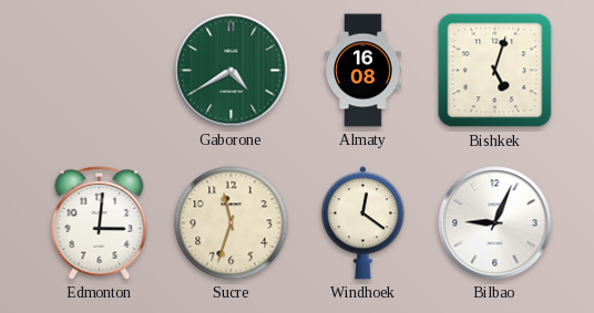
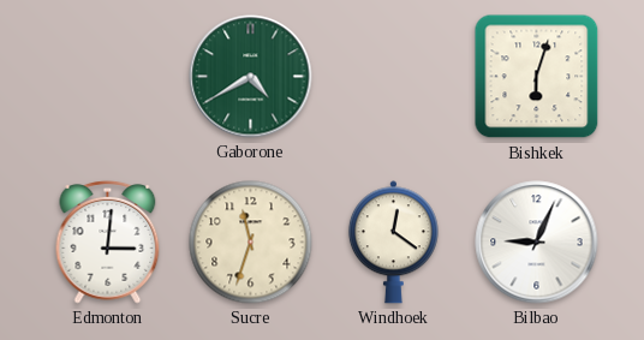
Almaty: 16:08 -> none
Bishkek: 5:03 -> 6:03
